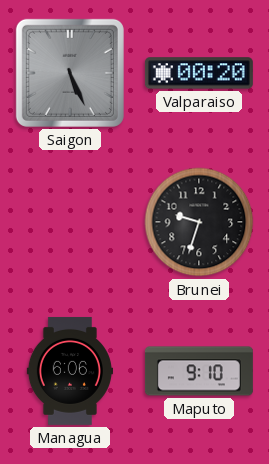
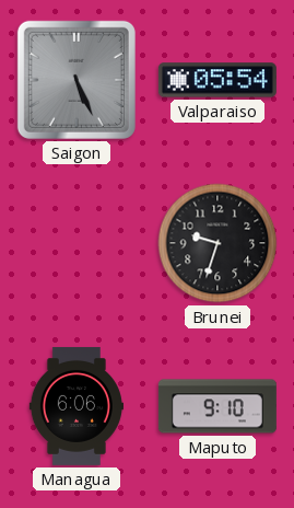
Valparaiso: 00:20 -> 05:54
